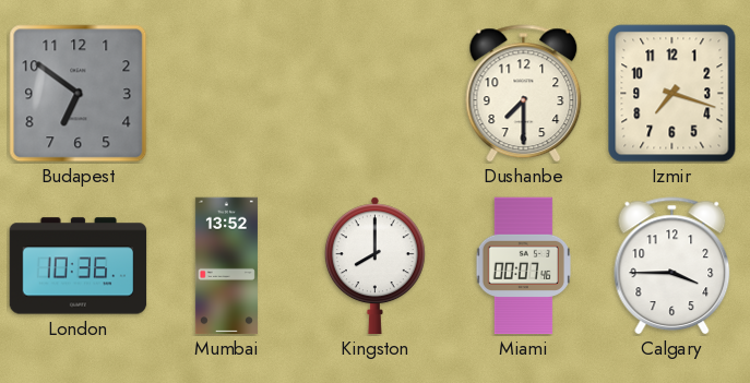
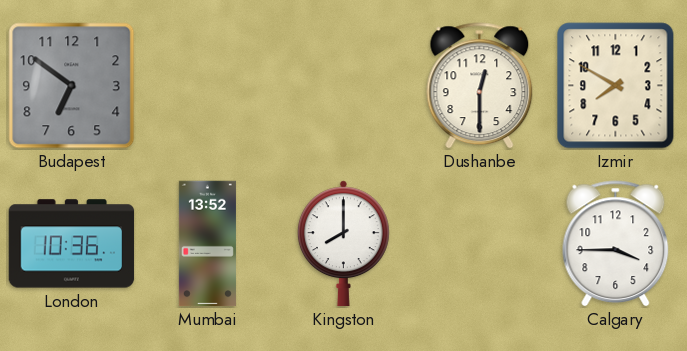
Dushanbe: 7:30 -> 12:30
Izmir: 7:18 -> 7:50
Miami: 00:07 -> none
